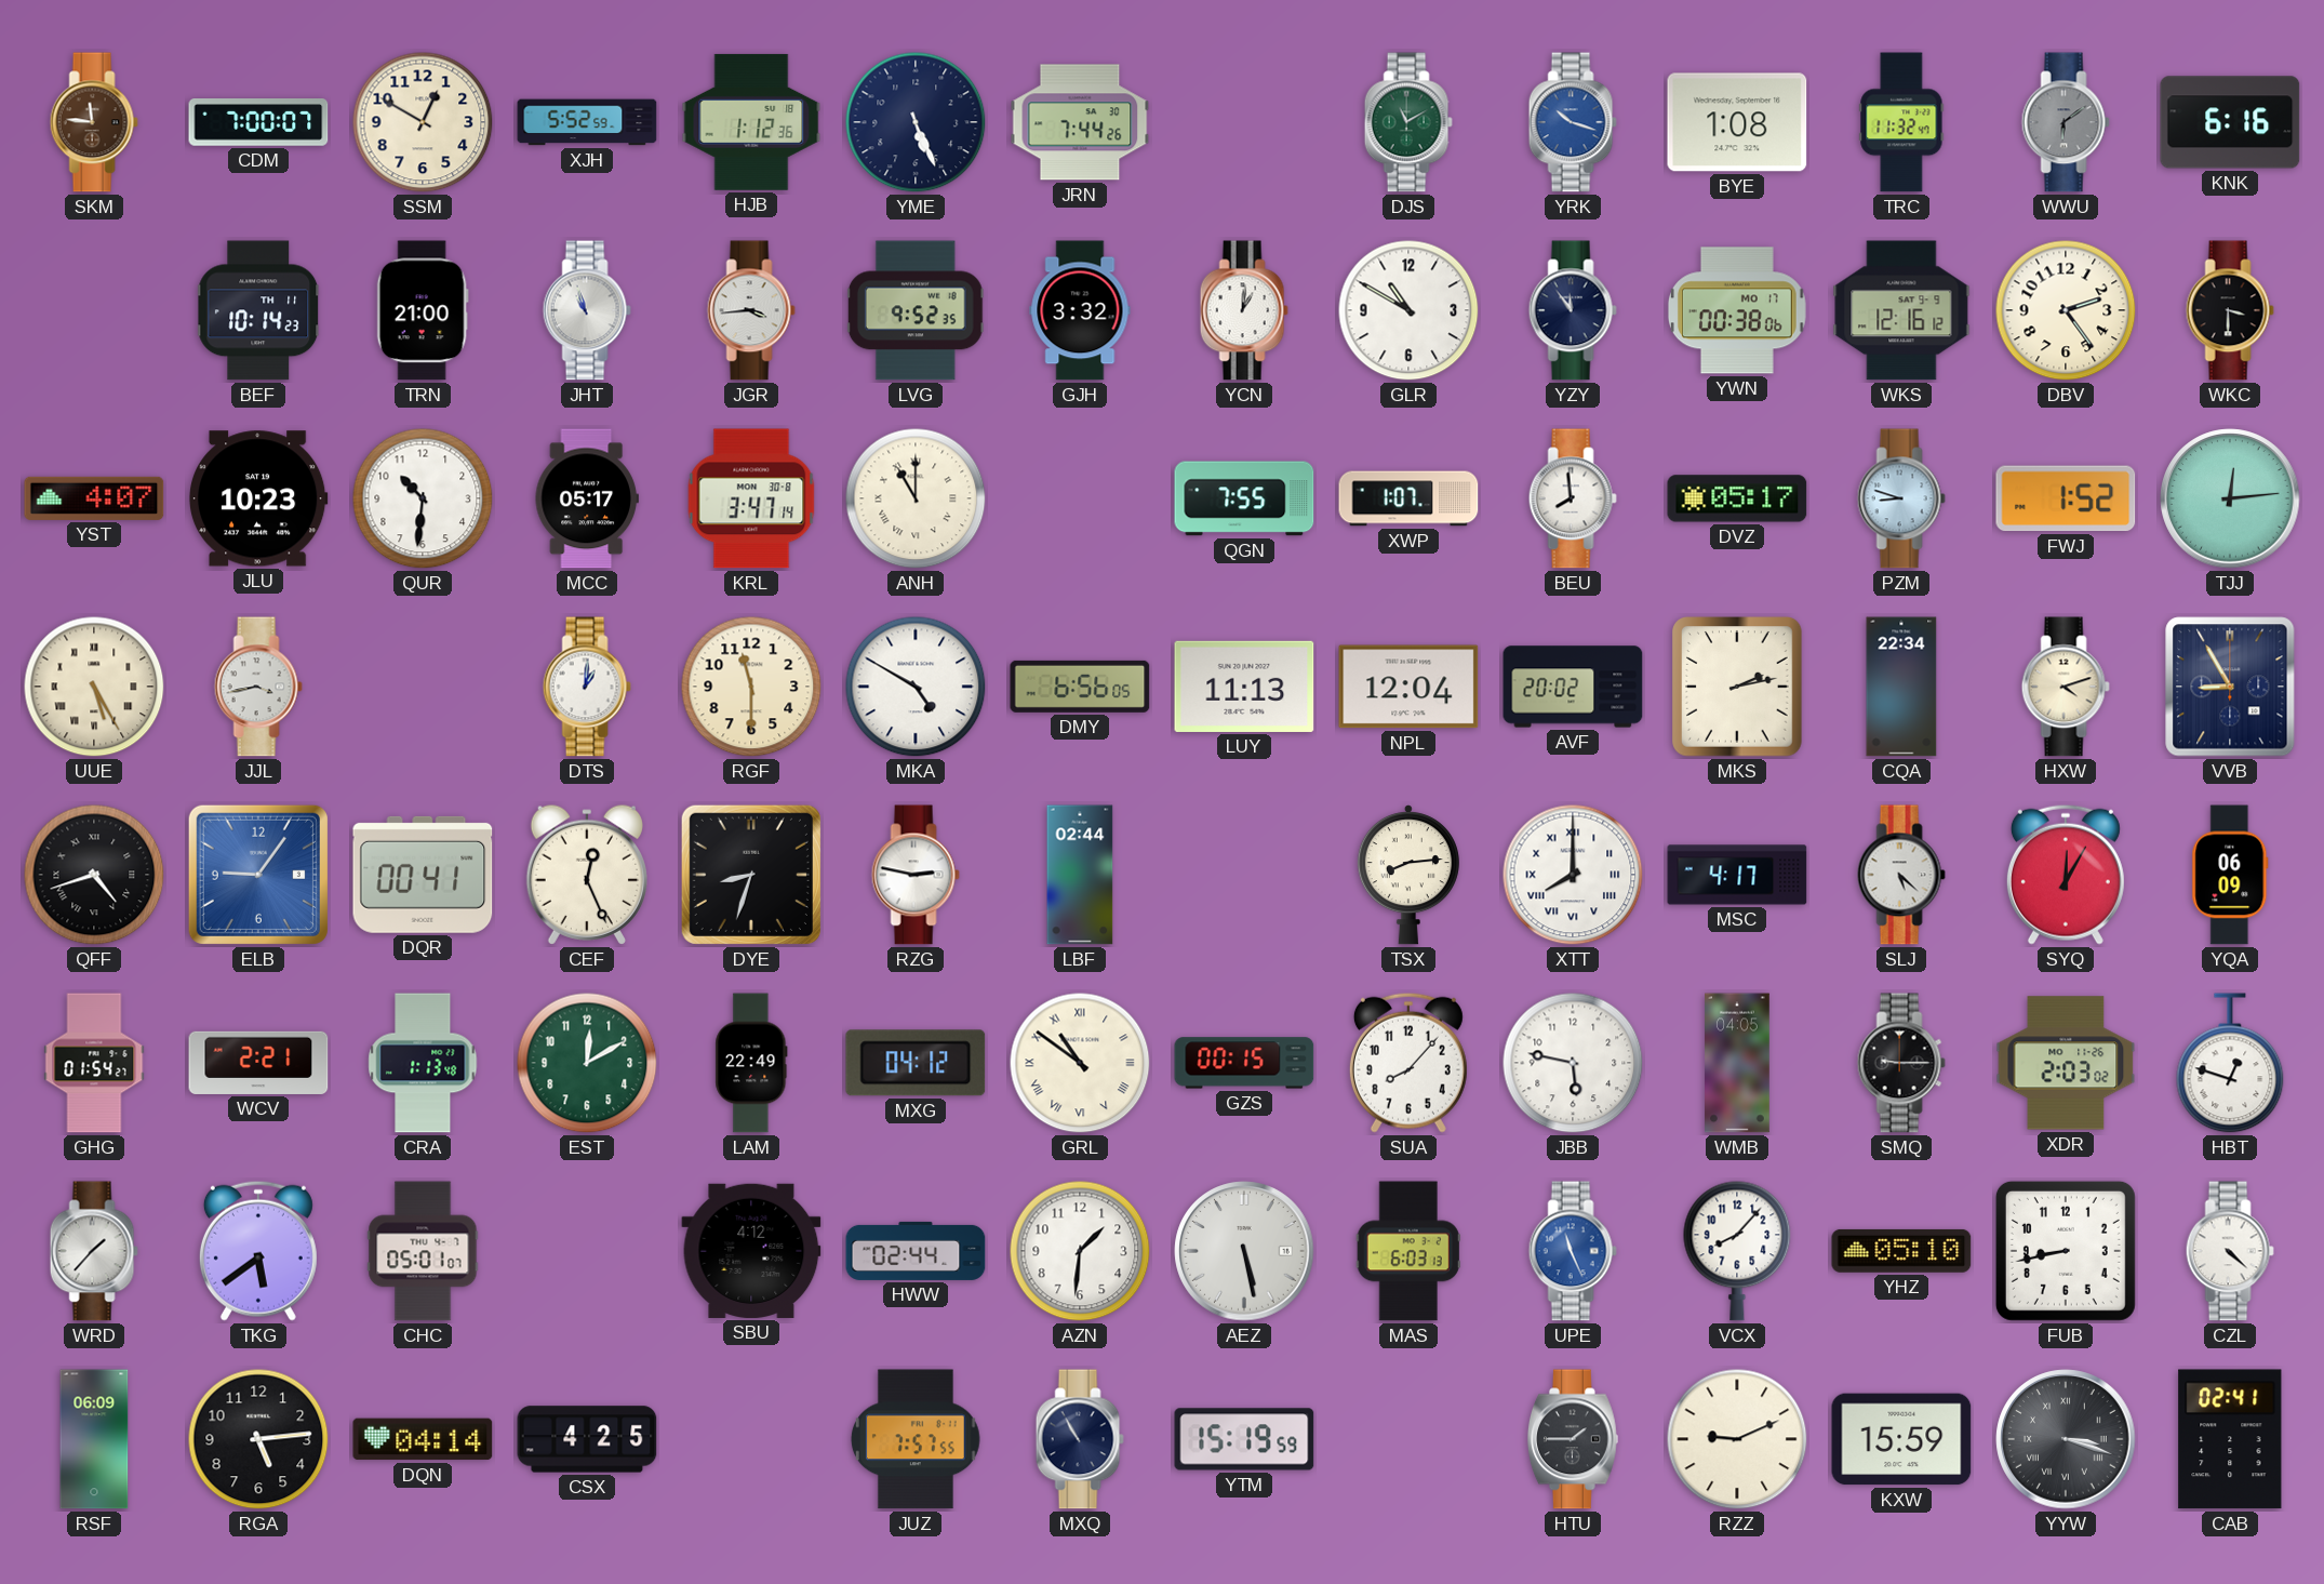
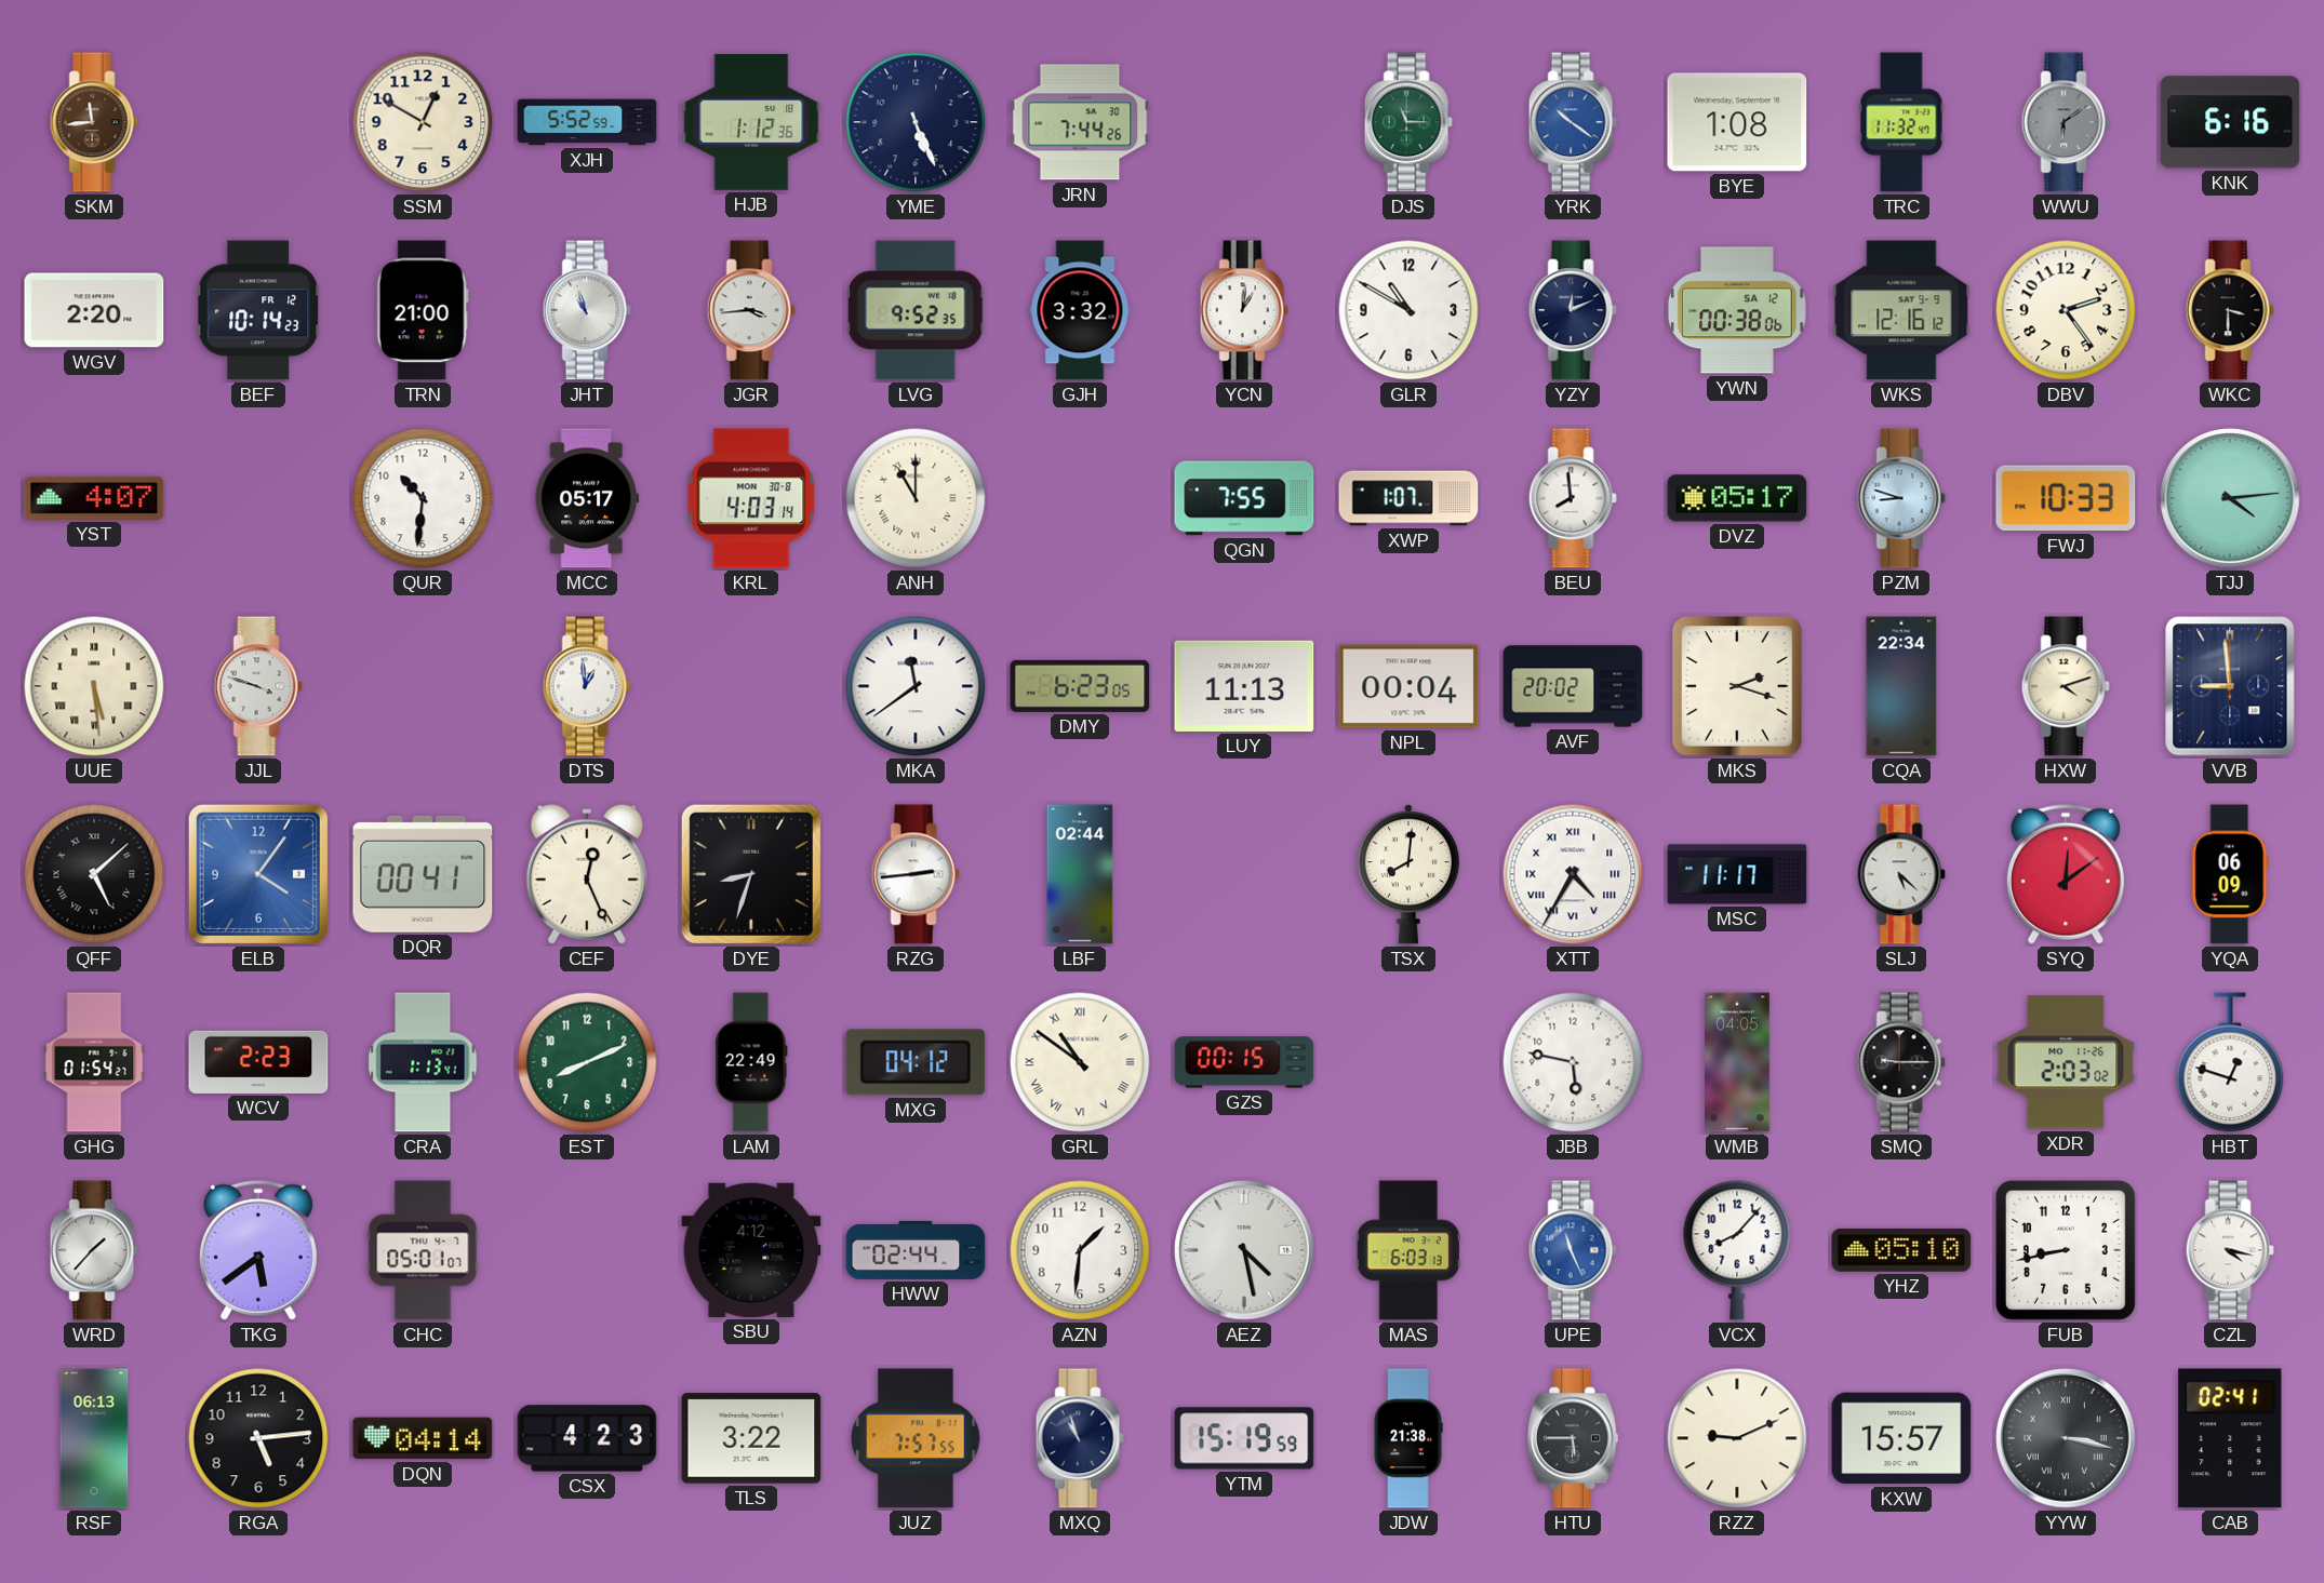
SKM: 11:46 -> 11:44
CDM: 7:00 -> none
DJS: 11:10 -> 11:15
YRK: 10:18 -> 10:21
WGV: none -> 2:20
BEF date: TH 11 -> FR 12
YZY: 11:54 -> 12:11
YWN date: MO 17 -> SA 12
JLU: 10:23 -> none
KRL: 3:47 -> 4:03
FWJ: 1:52 -> 10:33
TJJ: 12:14 -> 4:14
UUE: 5:25 -> 5:29
JJL: 3:43 -> 3:48
DTS: 1:01 -> 12:59
RGF: 11:30 -> none
MKA: 4:50 -> 11:39
DMY: 6:56 -> 6:23
NPL: 12:04 -> 00:04
MKS: 2:13 -> 2:18
VVB: 8:55 -> 8:59
QFF: 4:42 -> 5:08
ELB: 9:06 -> 4:06
RZG: 2:47 -> 2:44
TSX: 8:14 -> 8:01
XTT: 8:00 -> 4:35
MSC: 4:17 -> 11:17
SYQ: 12:05 -> 12:09
WCV: 2:21 -> 2:23
CRA: 1:13:48 -> 1:13:41
EST: 12:10 -> 8:11
SUA: 8:07 -> none
AEZ: 5:28 -> 4:28
CZL: 4:22 -> 4:17
RSF: 06:09 -> 06:13
CSX: 4:25 -> 4:23
TLS: none -> 3:22
MXQ: 10:55 -> 10:57
JDW: none -> 21:38
HTU: 1:45 -> 5:45
KXW: 15:59 -> 15:57
YYW: 3:18 -> 3:17
